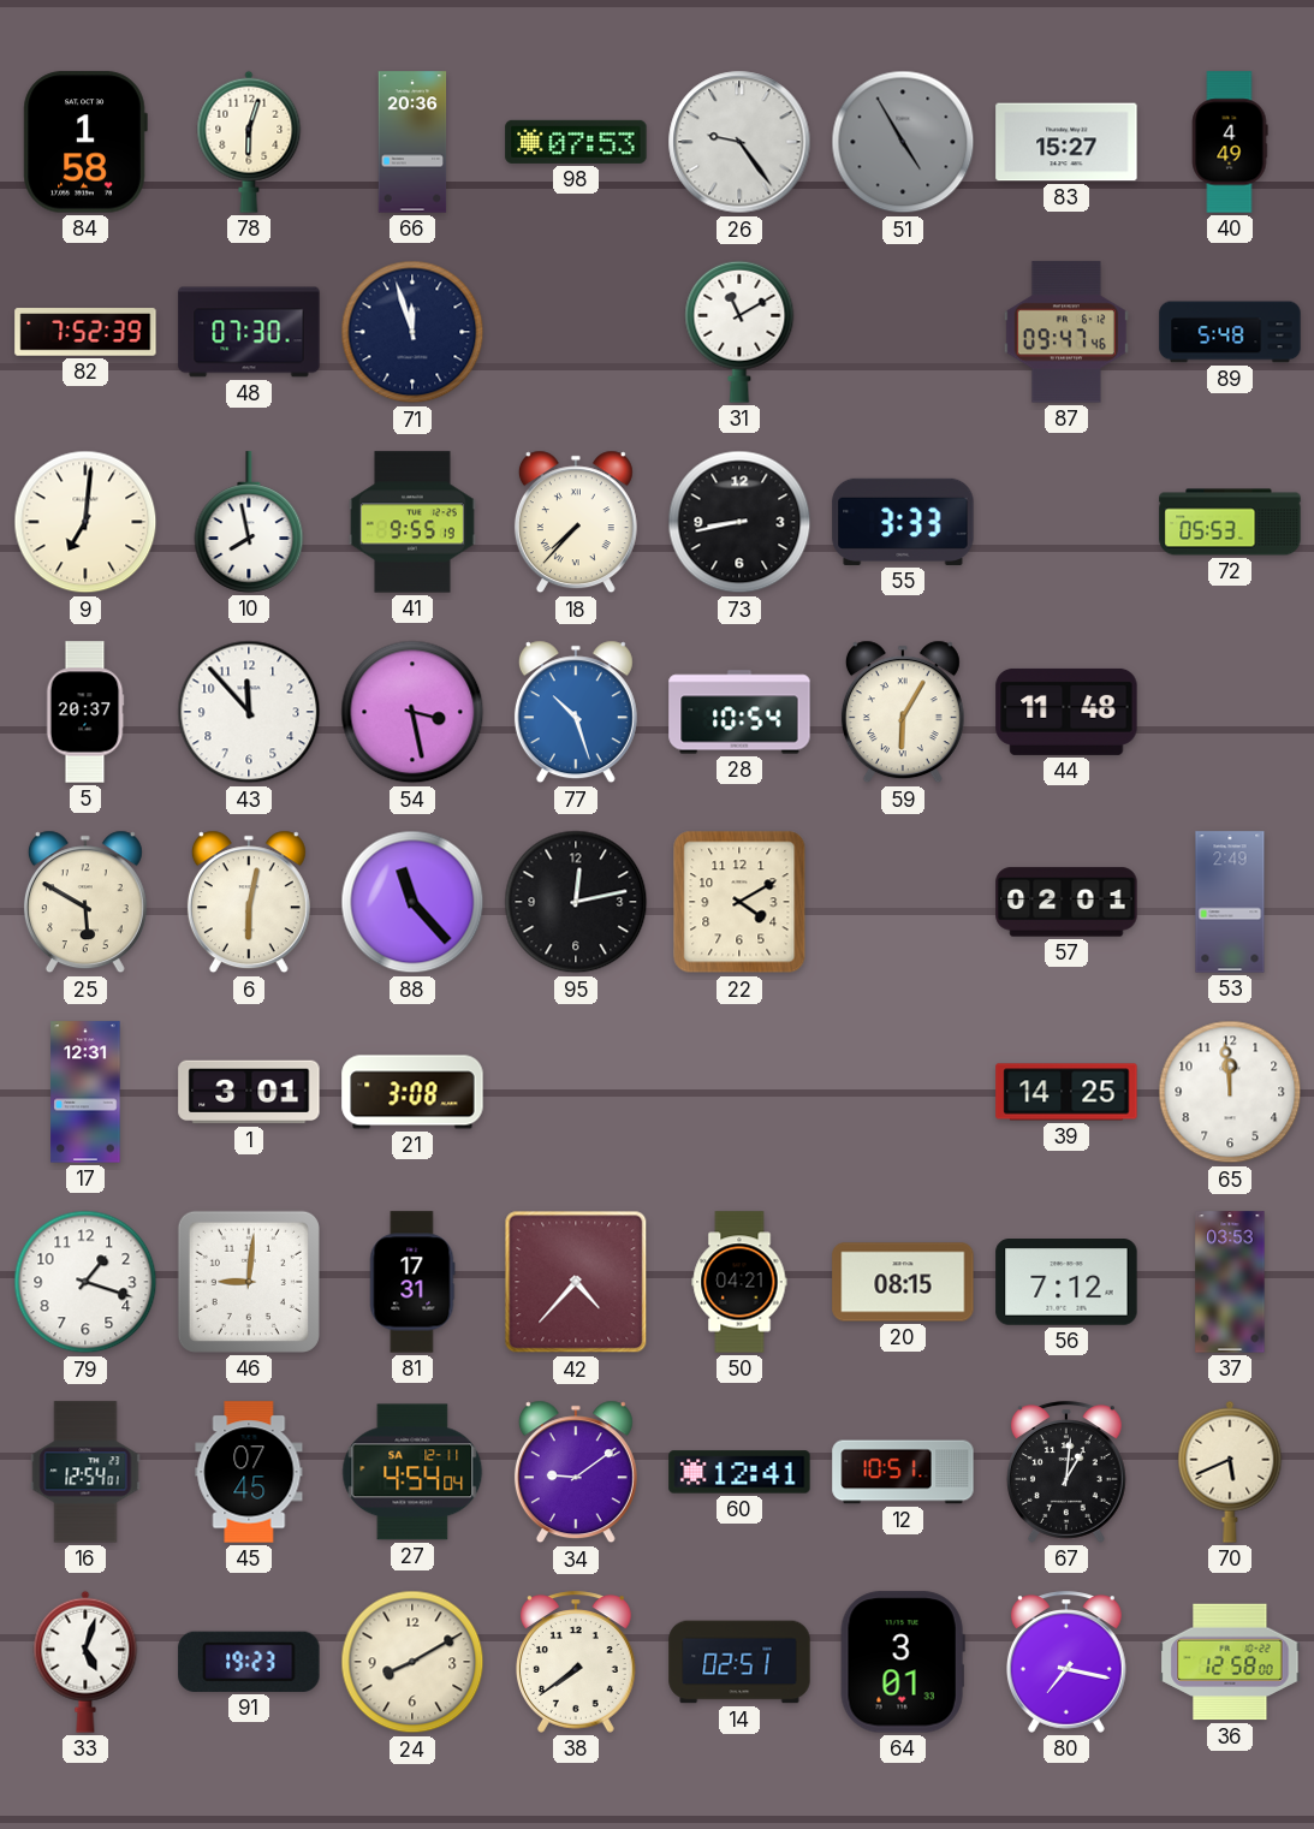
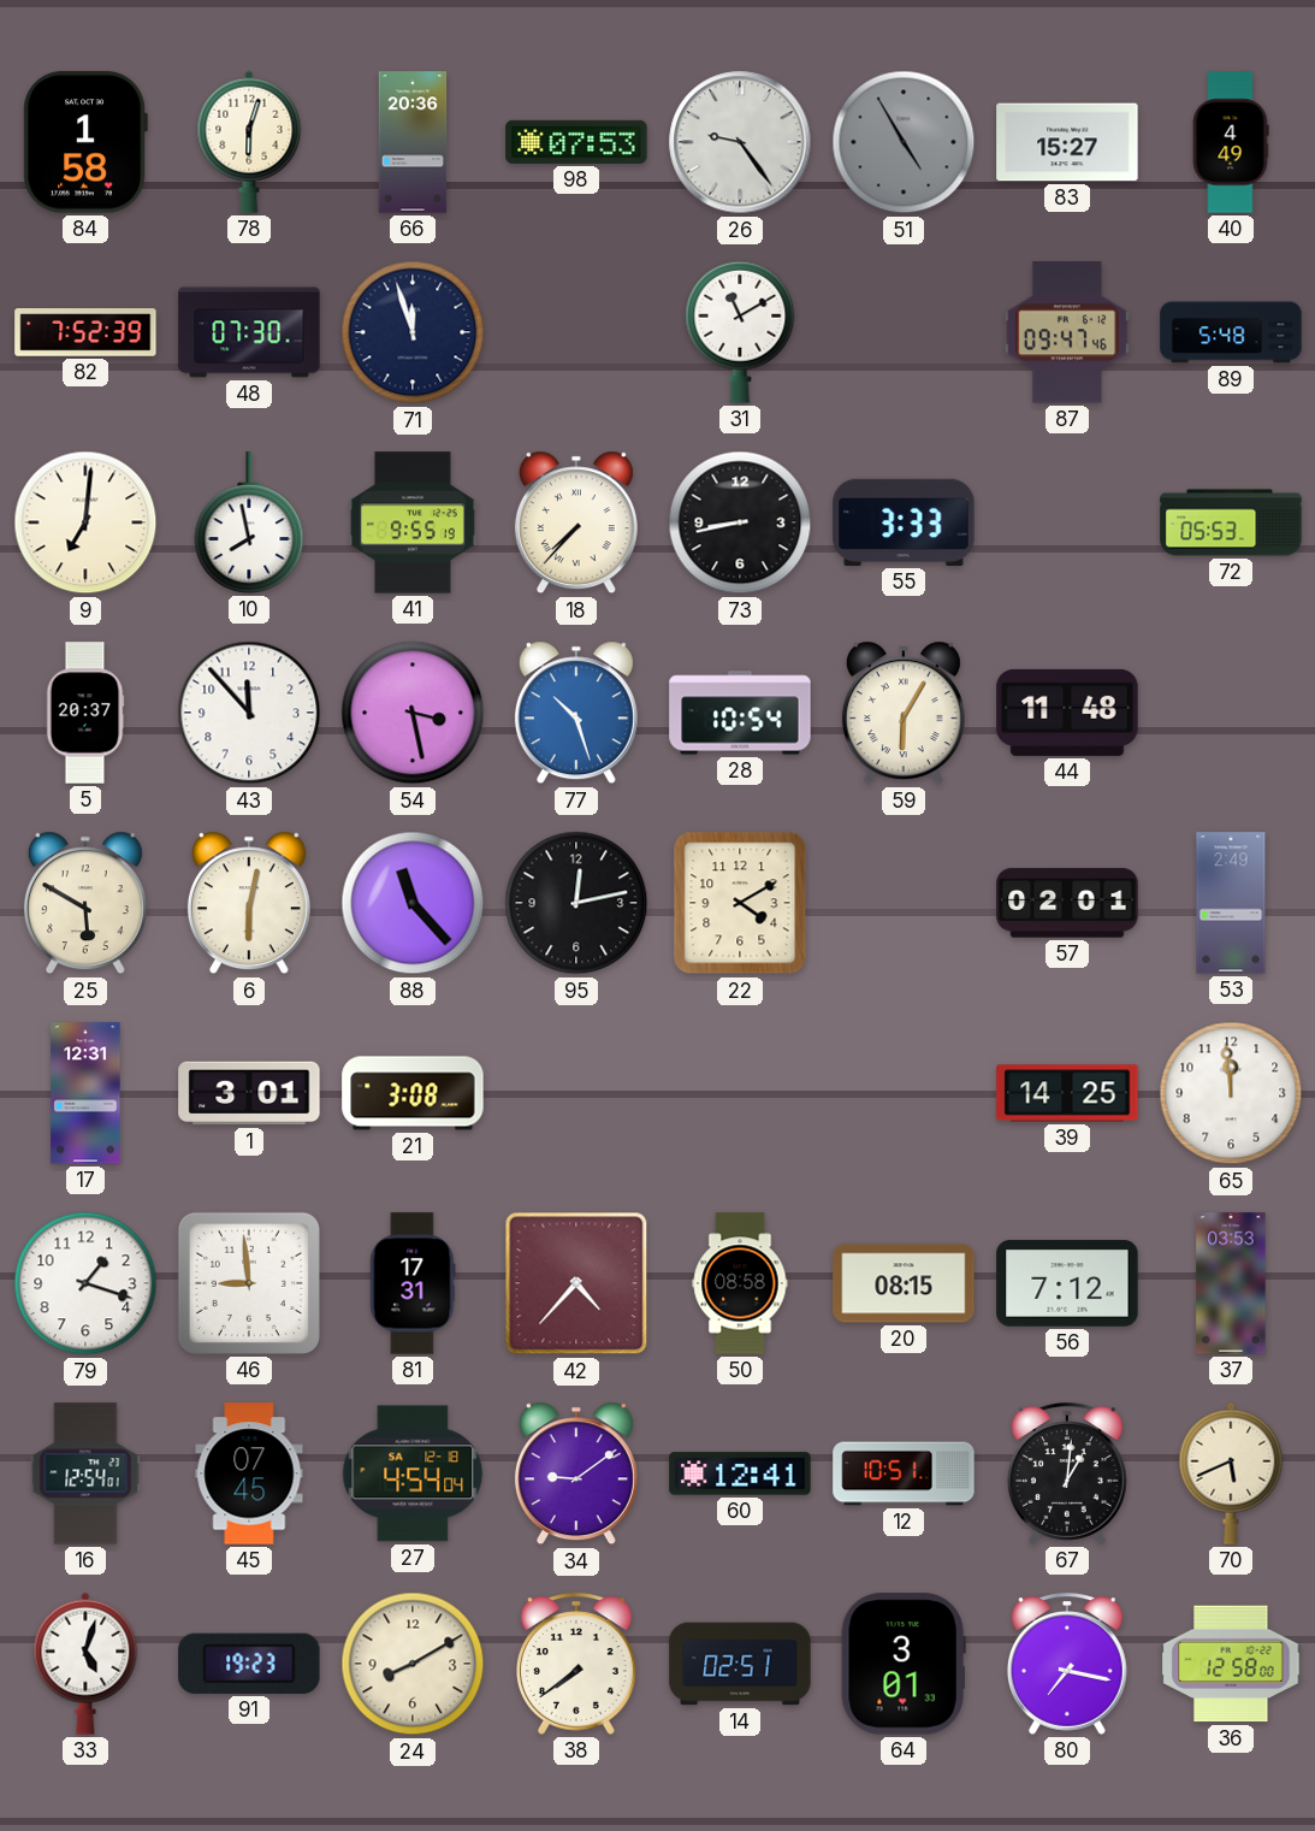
46: 9:01 -> 8:59
50: 04:21 -> 08:58
27 date: SA 12-11 -> SA 12-18
